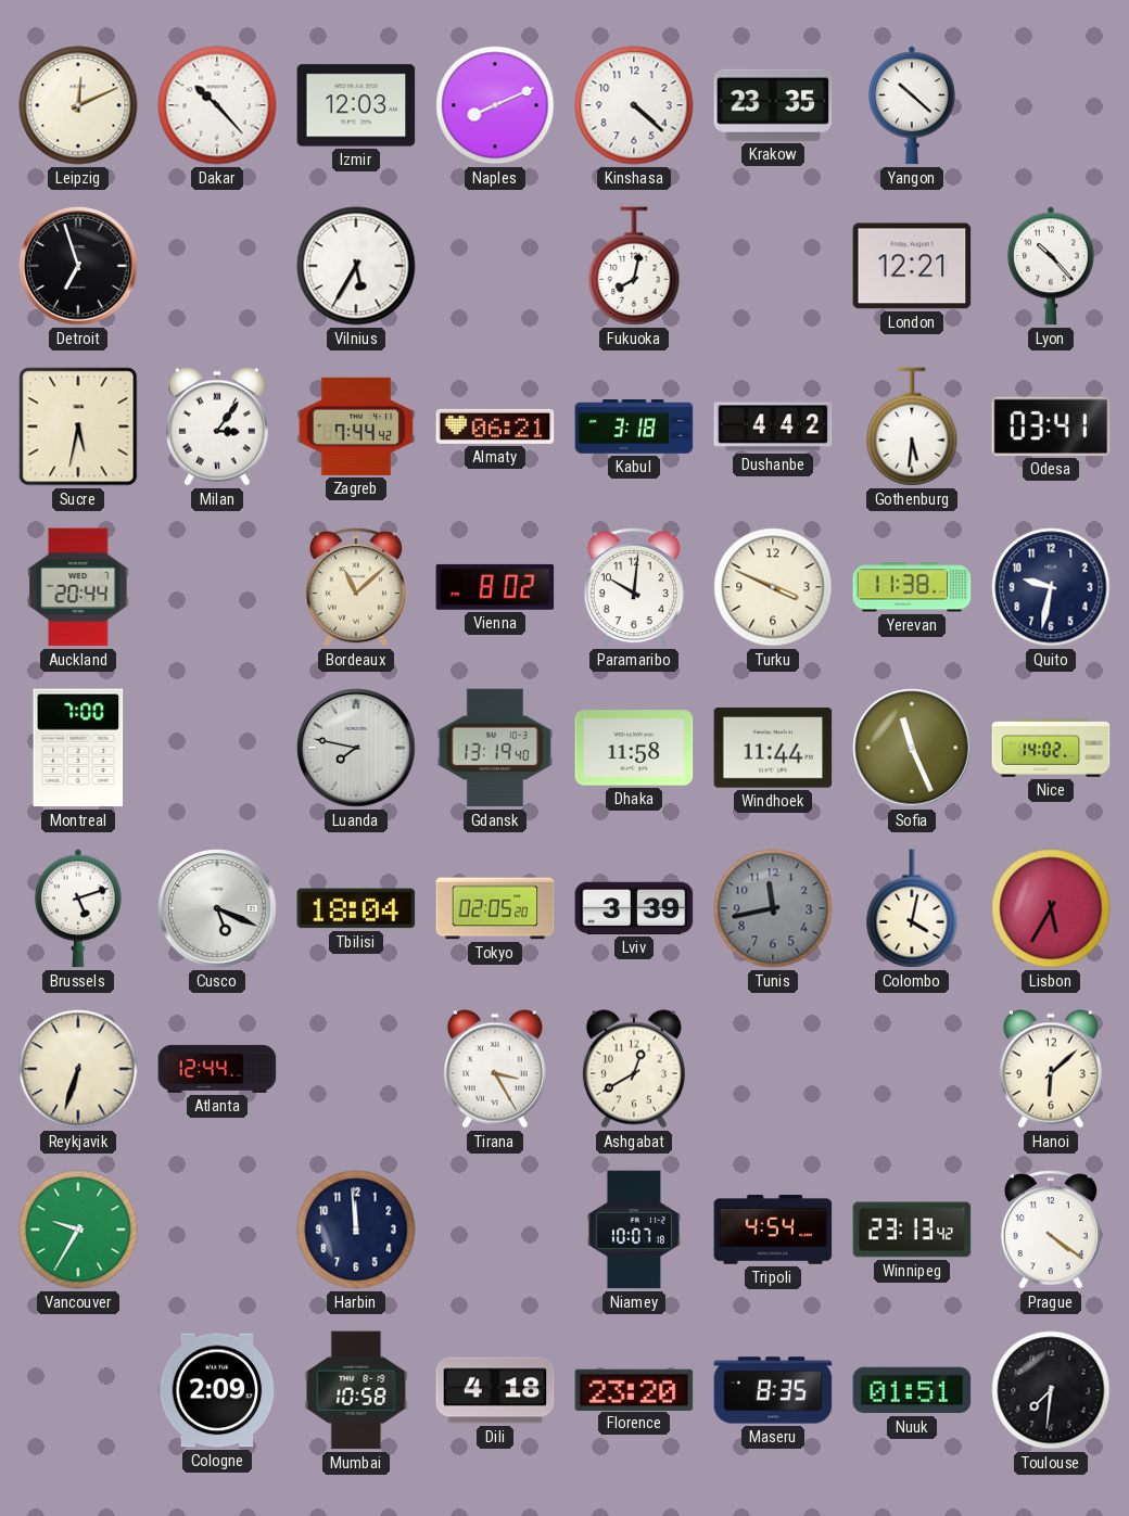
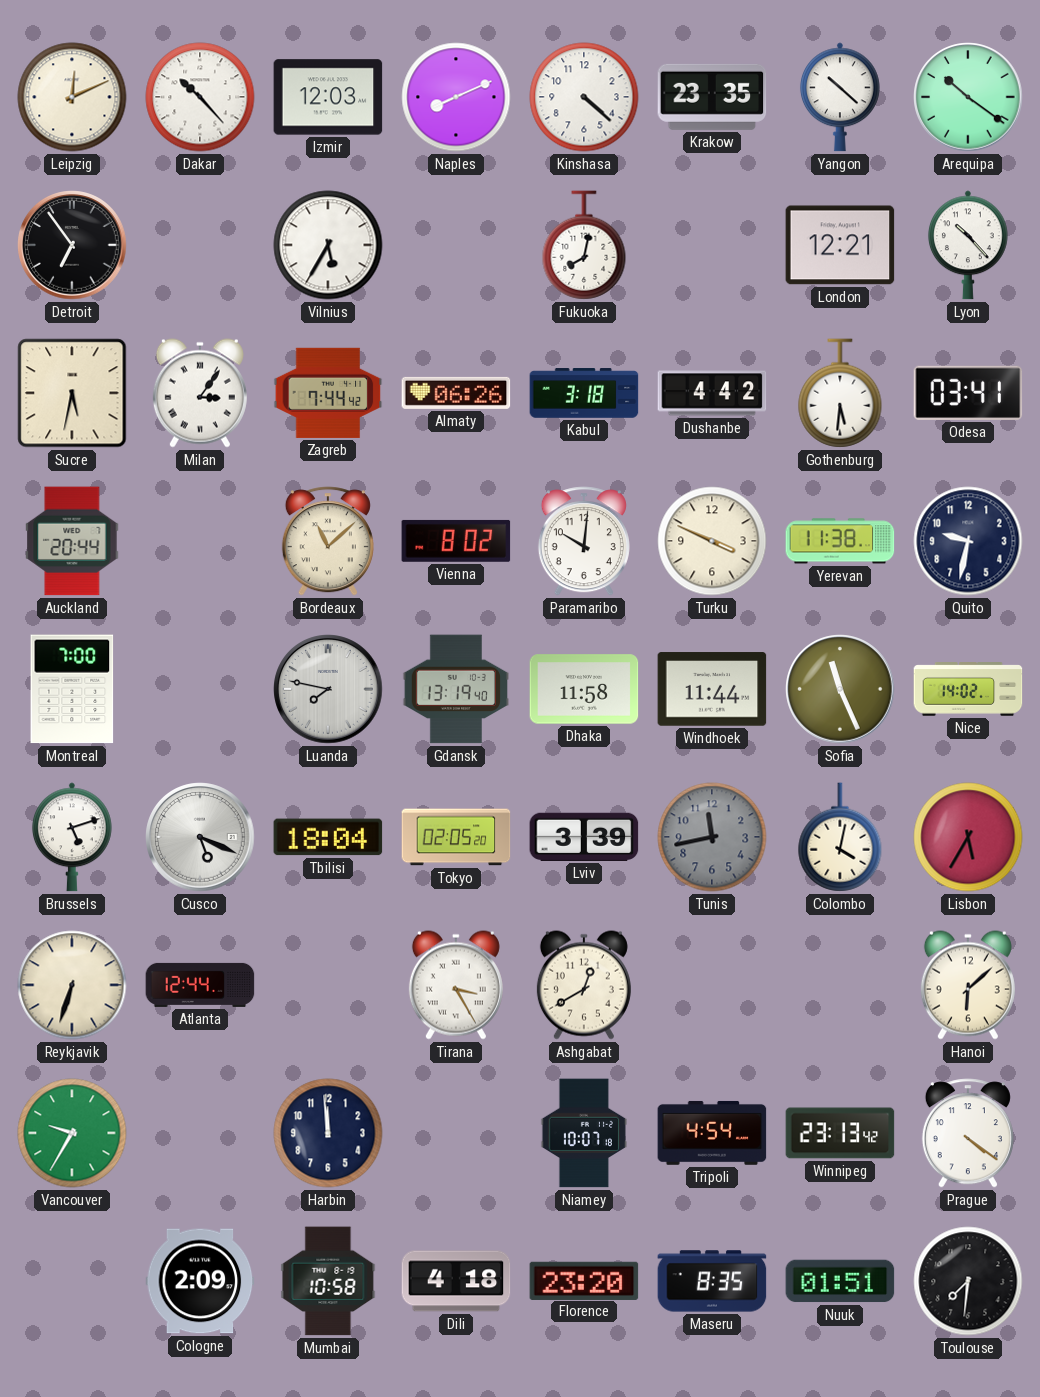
Arequipa: none -> 10:21
Detroit: 6:57 -> 6:54
Almaty: 06:21 -> 06:26
